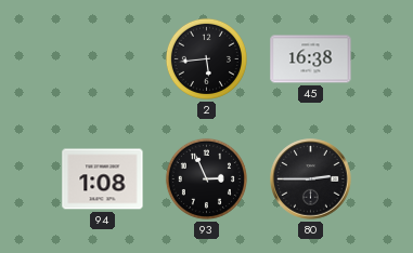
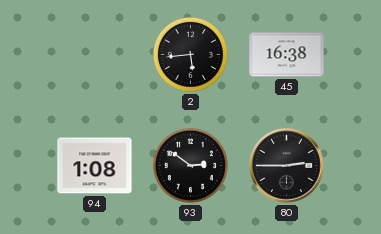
93: 2:56 -> 2:51
